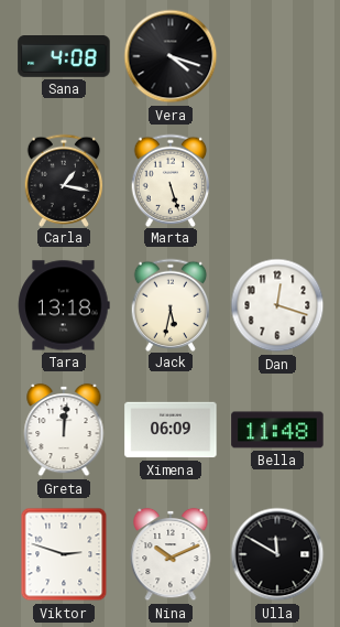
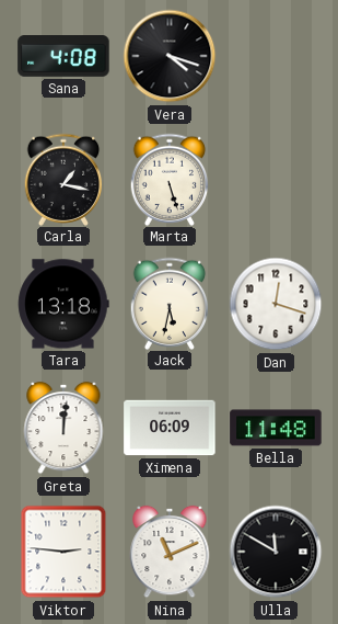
Viktor: 2:48 -> 2:46
Nina: 10:11 -> 11:11
